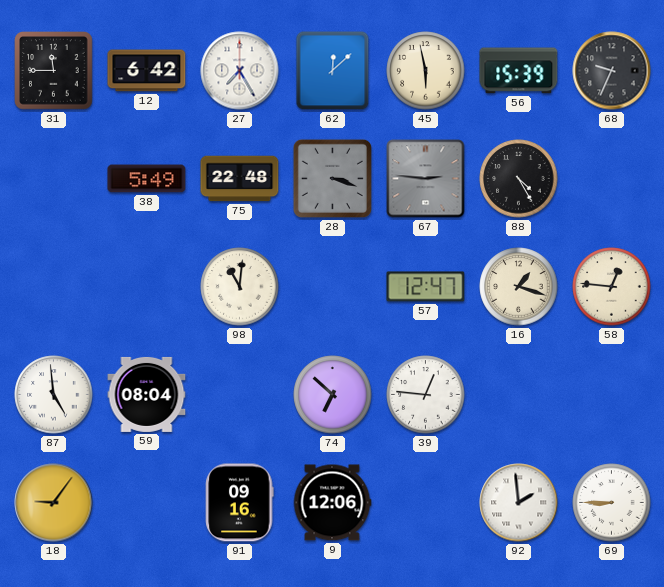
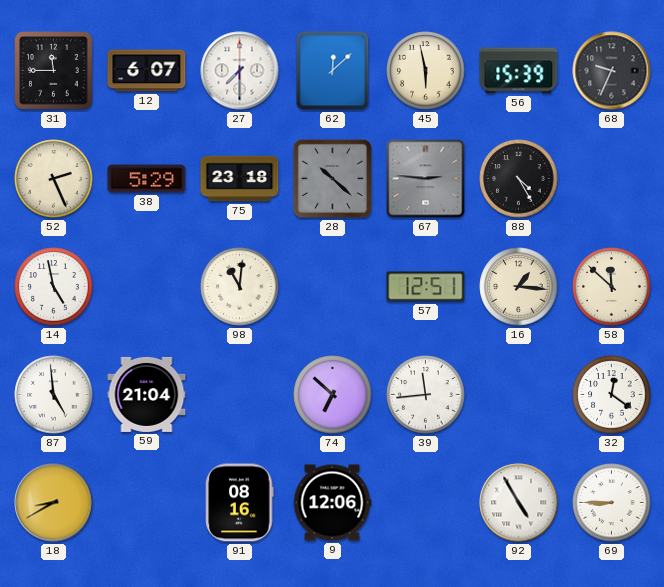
12: 6:42 -> 6:07
27: 7:25 -> 7:30
52: none -> 2:26
38: 5:49 -> 5:29
75: 22:48 -> 23:18
28: 3:18 -> 10:22
14: none -> 4:58
57: 12:47 -> 12:51
16: 1:18 -> 1:16
58: 12:46 -> 11:52
59: 08:04 -> 21:04
39: 12:46 -> 11:44
32: none -> 12:21
18: 9:06 -> 8:40
91: 09:16 -> 08:16
92: 1:59 -> 4:55
